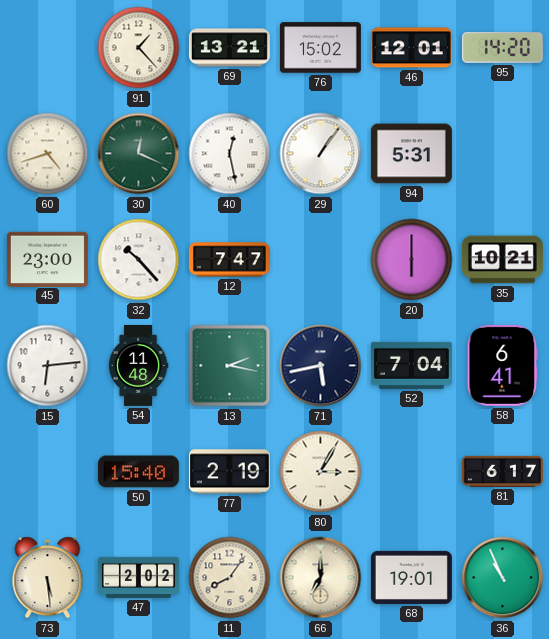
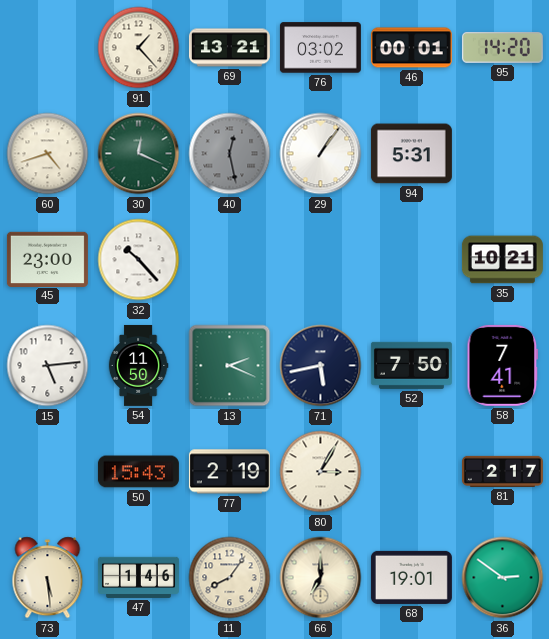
76: 15:02 -> 03:02
46: 12:01 -> 00:01
40 dial: white -> grey
12: 7:47 -> none
20: 6:00 -> none
15: 6:14 -> 5:14
54: 11:48 -> 11:50
13: 2:17 -> 2:19
52: 7:04 -> 7:50
58: 6:41 -> 7:41
50: 15:40 -> 15:43
81: 6:17 -> 2:17
47: 2:02 -> 1:46
36: 10:56 -> 2:51
